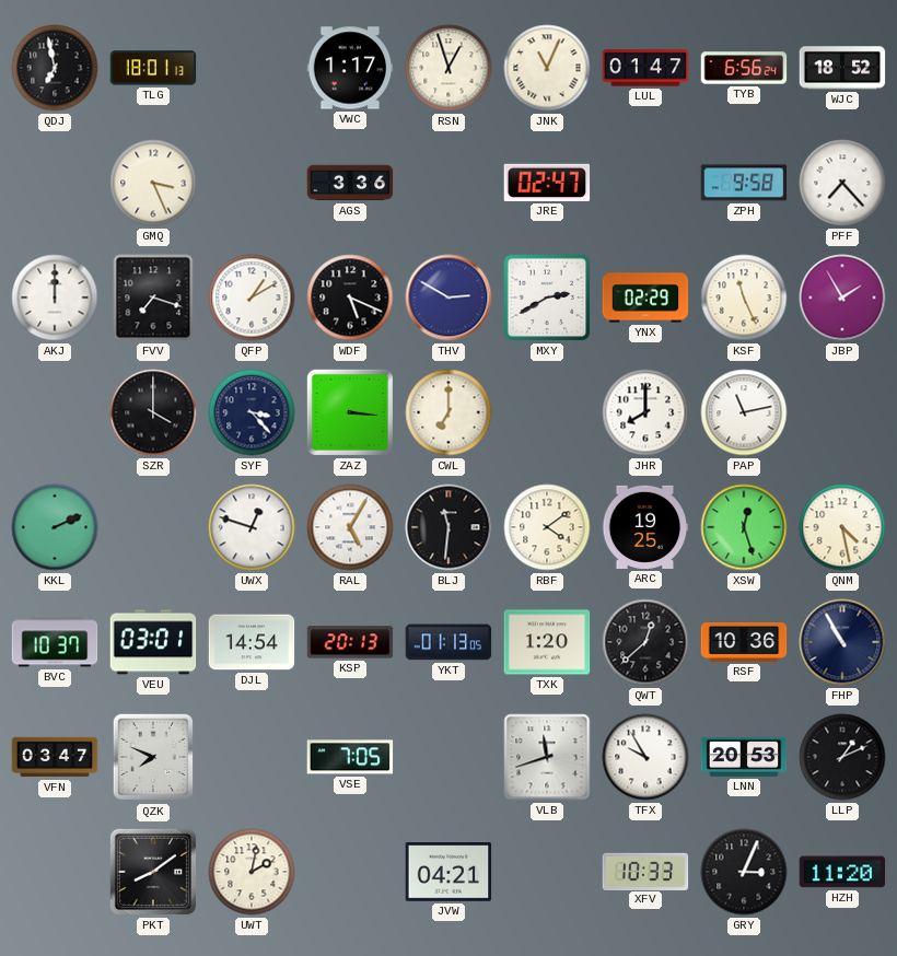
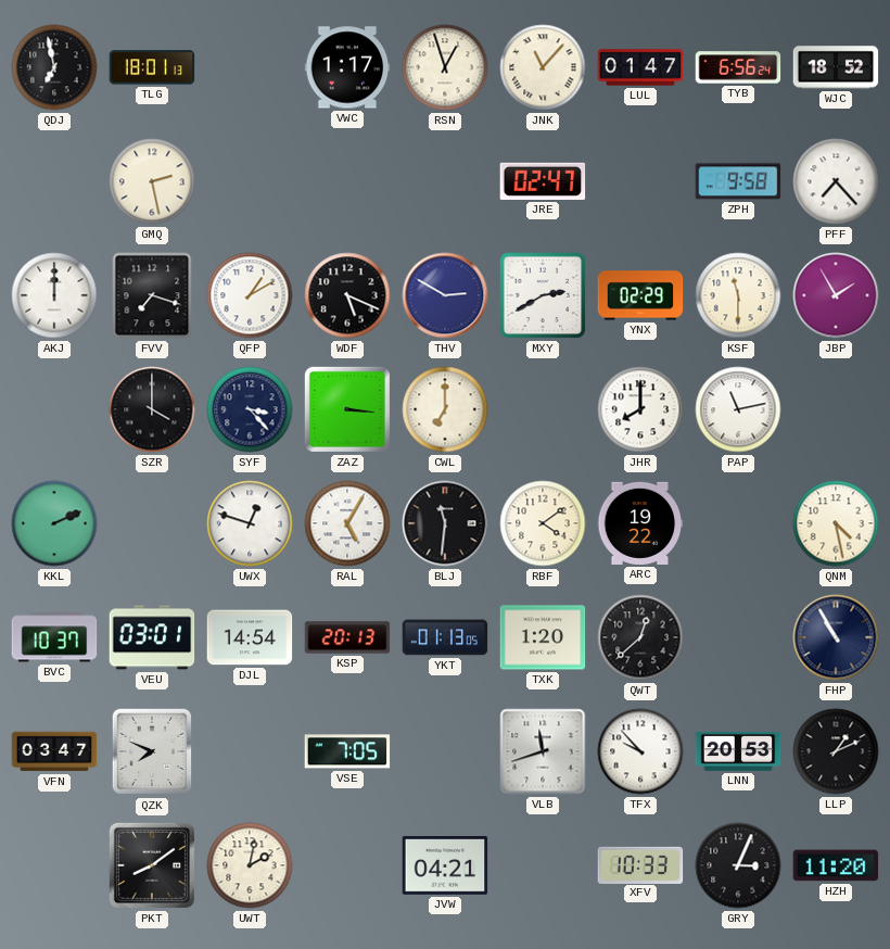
JNK: 11:04 -> 11:07
GMQ: 3:26 -> 2:28
AGS: 3:36 -> none
KSF: 11:26 -> 11:30
ARC: 19:25 -> 19:22
XSW: 12:27 -> none
RSF: 10:36 -> none
TFX: 9:55 -> 9:53
